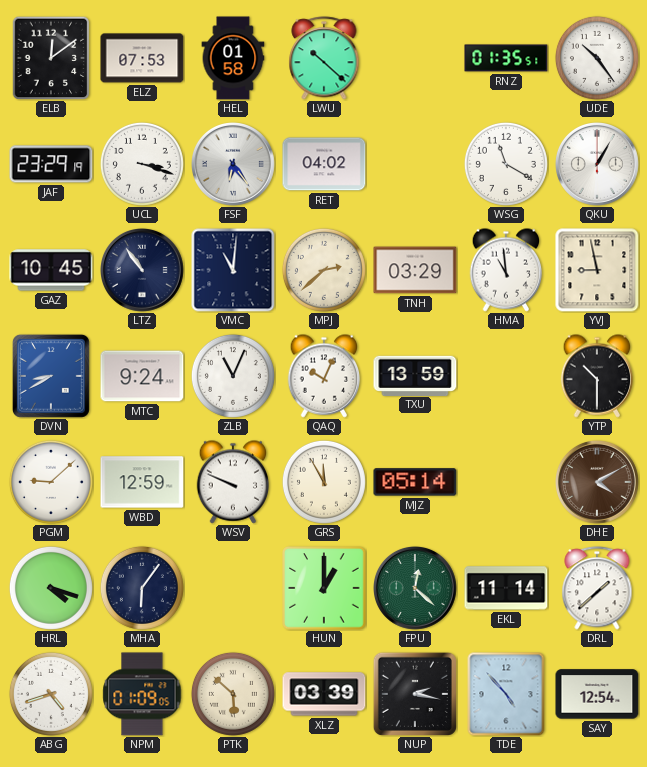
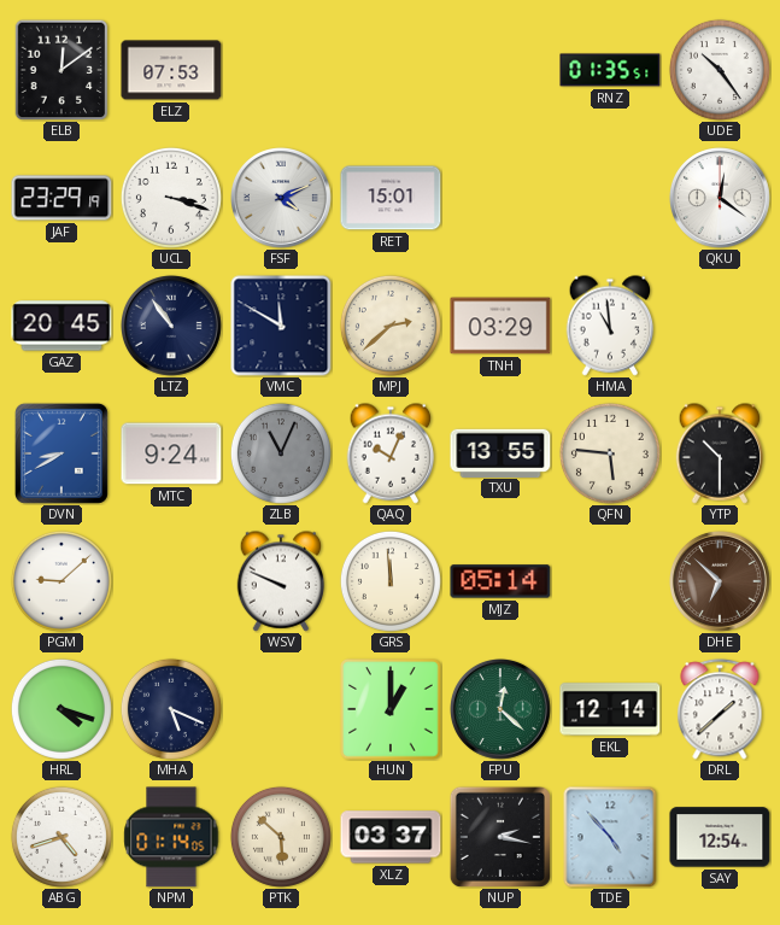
HEL: 01:58 -> none
LWU: 10:22 -> none
FSF: 6:24 -> 4:11
RET: 04:02 -> 15:01
WSG: 11:20 -> none
QKU: 1:05 -> 12:21
GAZ: 10:45 -> 20:45
VMC: 11:01 -> 11:50
YVJ: 8:58 -> none
ZLB dial: white -> grey
TXU: 13:59 -> 13:55
QFN: none -> 5:46
WBD: 12:59 -> none
GRS: 11:55 -> 11:59
DHE: 4:10 -> 6:52
MHA: 6:06 -> 5:19
EKL: 11:14 -> 12:14
NPM: 01:09 -> 01:14
XLZ: 03:39 -> 03:37
